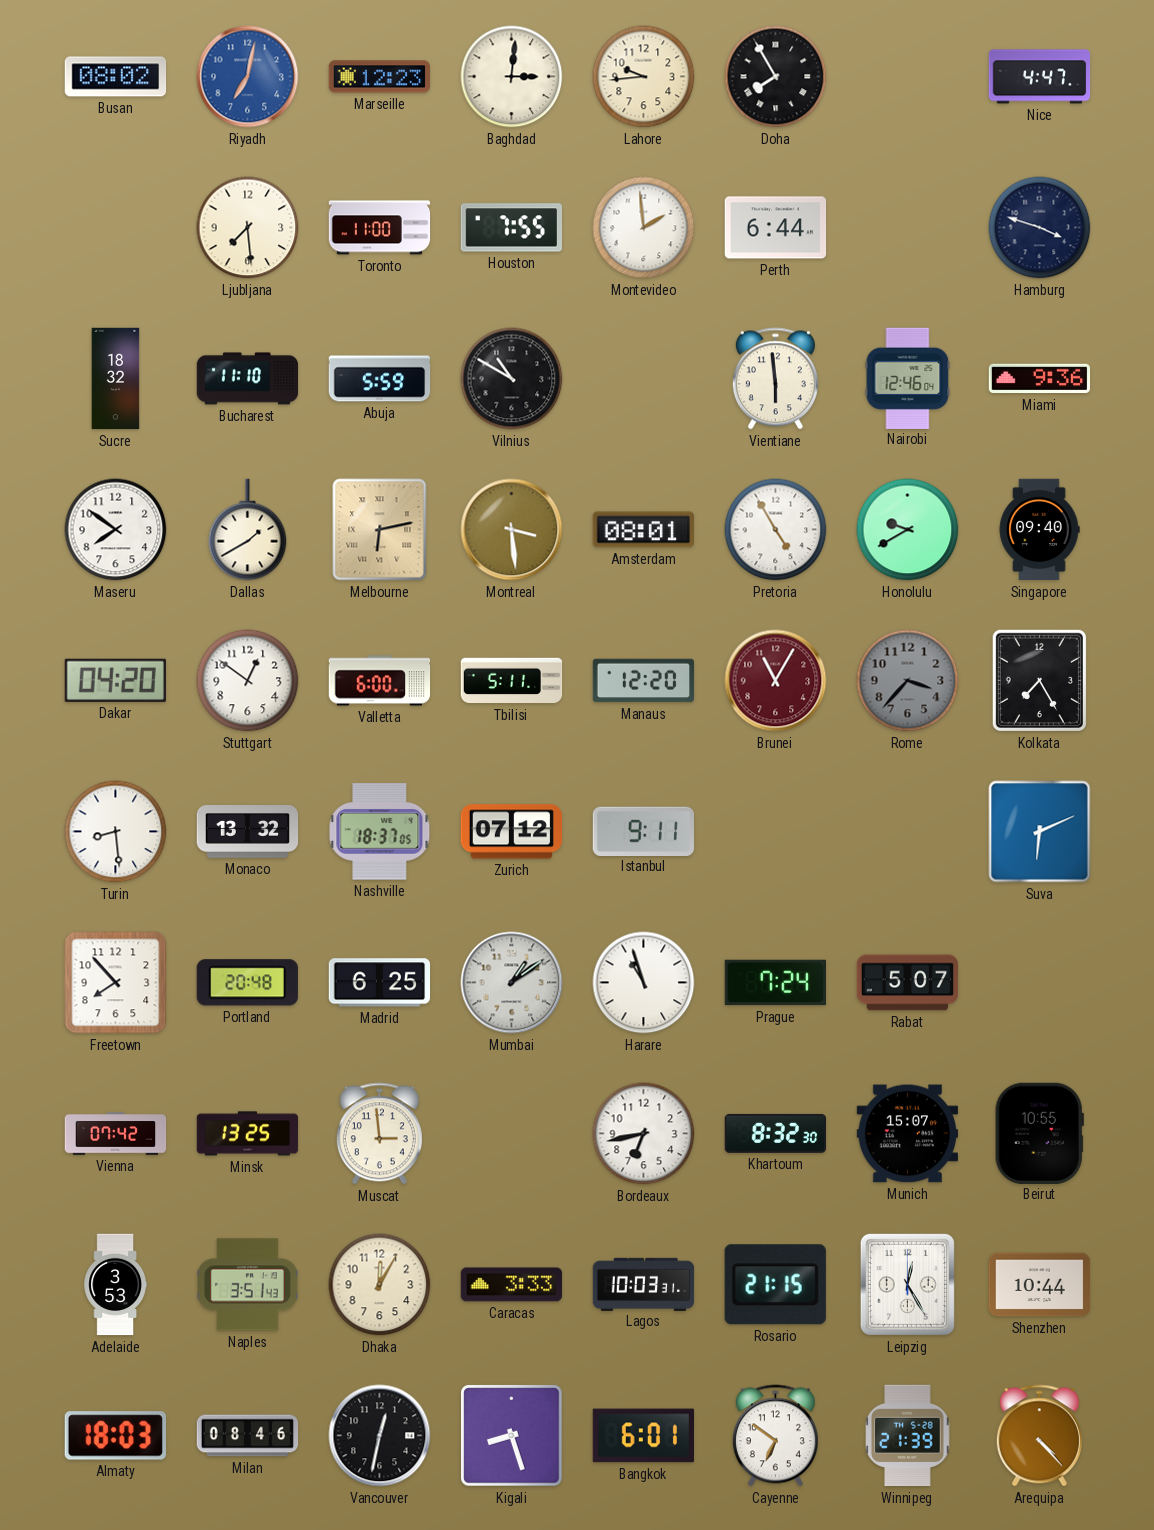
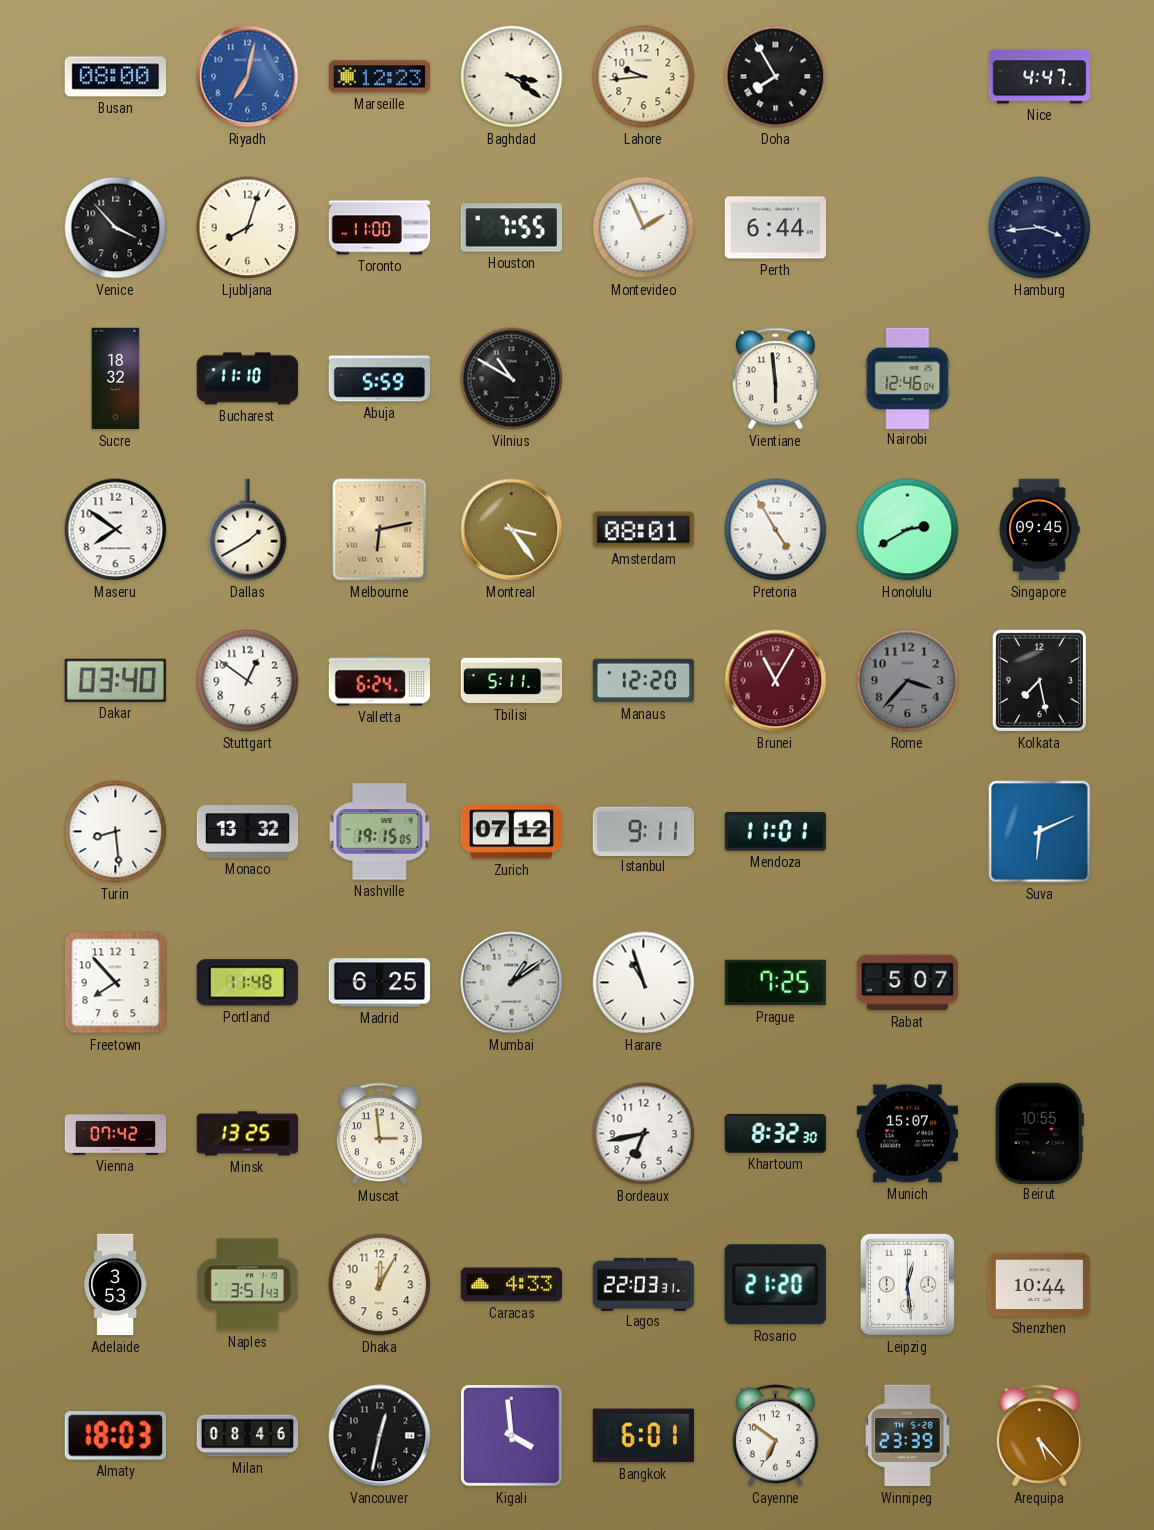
Busan: 08:02 -> 08:00
Baghdad: 3:01 -> 3:21
Venice: none -> 3:53
Ljubljana: 7:29 -> 8:03
Montevideo: 1:59 -> 1:56
Hamburg: 3:48 -> 3:44
Miami: 9:36 -> none
Montreal: 3:29 -> 3:24
Honolulu: 9:40 -> 2:40
Singapore: 09:40 -> 09:45
Dakar: 04:20 -> 03:40
Valletta: 6:00 -> 6:24
Kolkata: 7:25 -> 7:28
Nashville: 18:37 -> 19:15
Mendoza: none -> 11:01
Portland: 20:48 -> 11:48
Prague: 7:24 -> 7:25
Caracas: 3:33 -> 4:33
Lagos: 10:03 -> 22:03
Rosario: 21:15 -> 21:20
Leipzig: 12:25 -> 12:29
Kigali: 8:27 -> 3:59
Winnipeg: 21:39 -> 23:39
Arequipa: 4:23 -> 5:23
